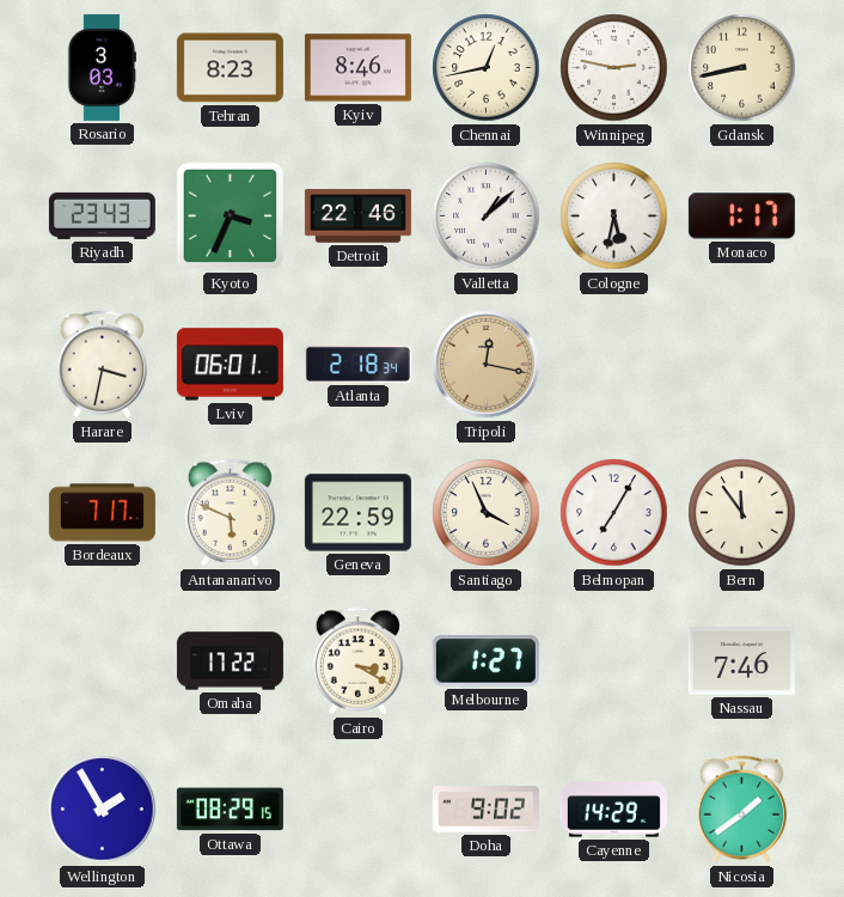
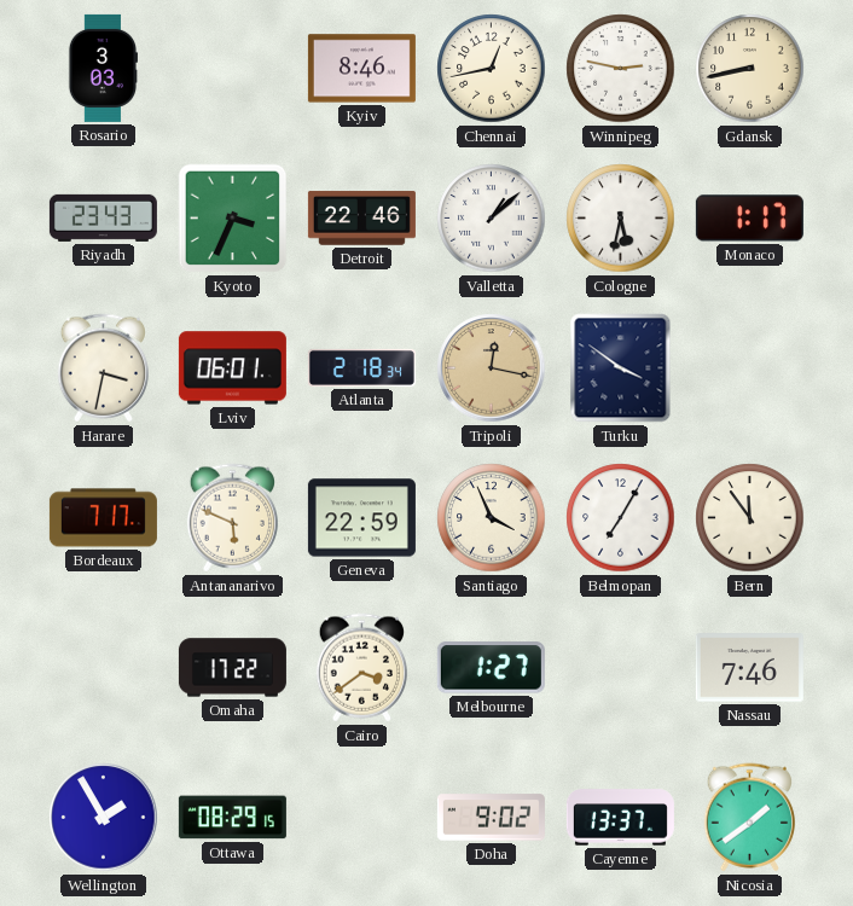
Tehran: 8:23 -> none
Turku: none -> 3:51
Cairo: 3:20 -> 3:39
Cayenne: 14:29 -> 13:37
